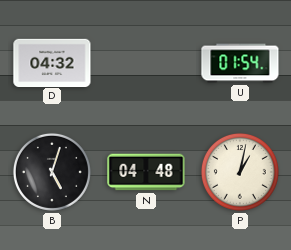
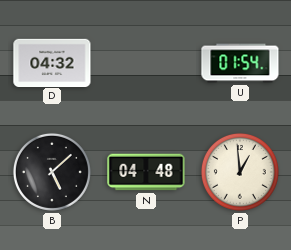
B: 5:03 -> 5:08
P: 1:02 -> 12:59
